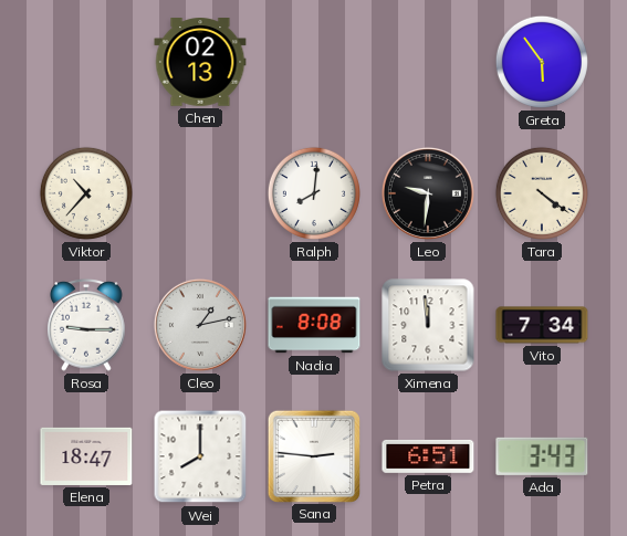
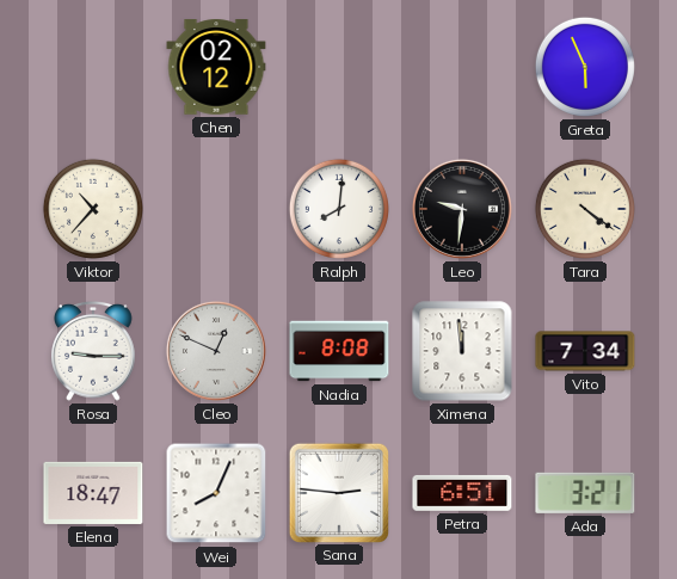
Chen: 02:13 -> 02:12
Greta: 5:54 -> 5:56
Cleo: 1:13 -> 12:49
Wei: 8:00 -> 8:04
Ada: 3:43 -> 3:21
